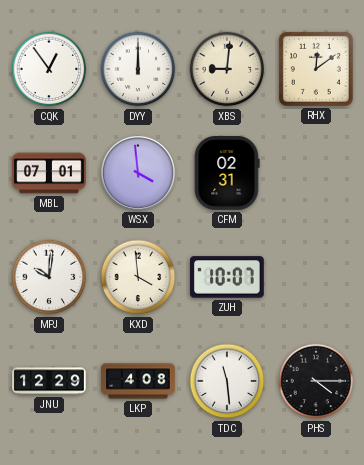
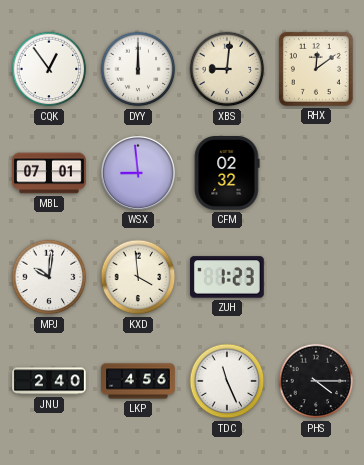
WSX: 3:59 -> 8:59
CFM: 02:31 -> 02:32
ZUH: 10:07 -> 1:23
JNU: 12:29 -> 2:40
LKP: 4:08 -> 4:56
TDC: 11:29 -> 11:26
